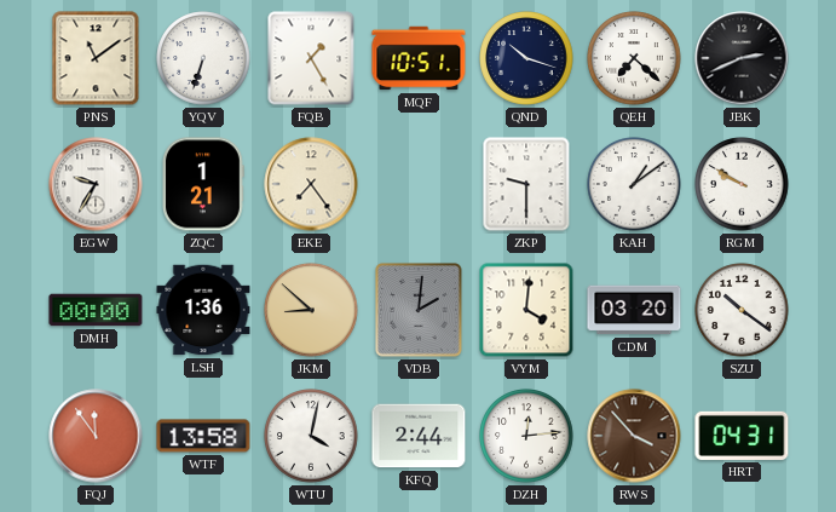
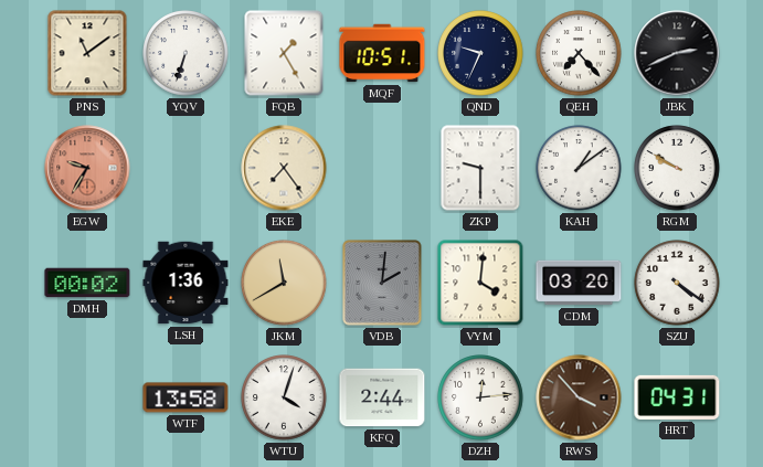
QND: 10:18 -> 9:34
QEH: 7:22 -> 7:23
EGW dial: white -> salmon
ZQC: 1:21 -> none
DMH: 00:00 -> 00:02
JKM: 8:52 -> 11:40
SZU: 10:21 -> 4:21
FQJ: 11:54 -> none
WTU: 4:02 -> 4:03
